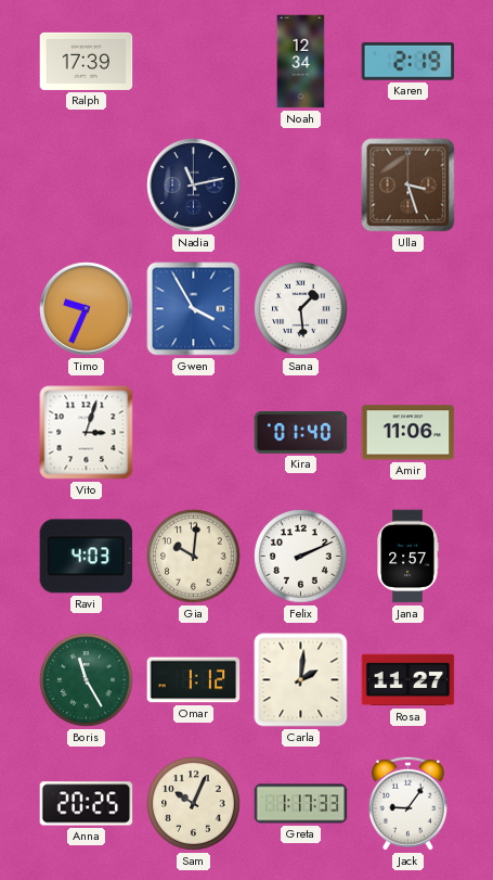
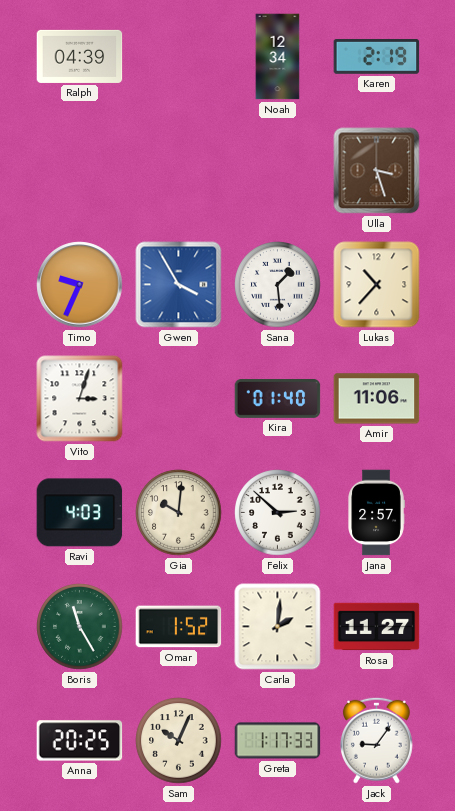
Ralph: 17:39 -> 04:39
Nadia: 11:13 -> none
Lukas: none -> 10:37
Felix: 2:11 -> 2:52
Omar: 1:12 -> 1:52
